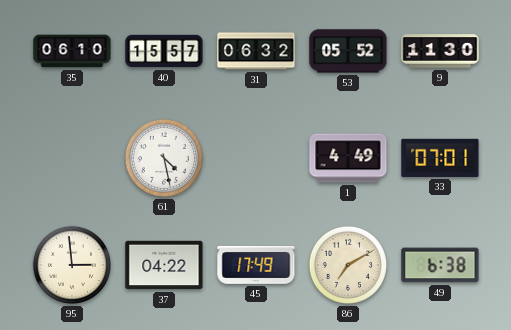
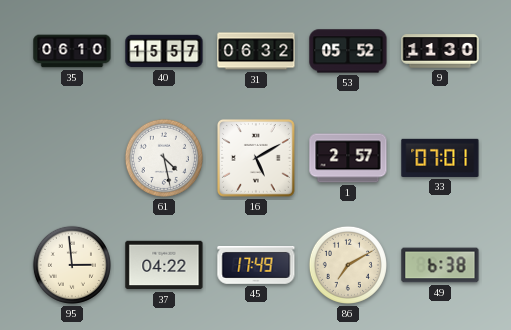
16: none -> 5:10
1: 4:49 -> 2:57
